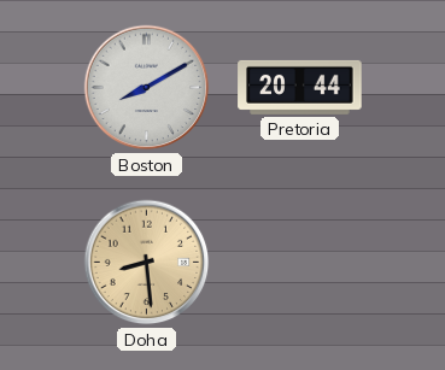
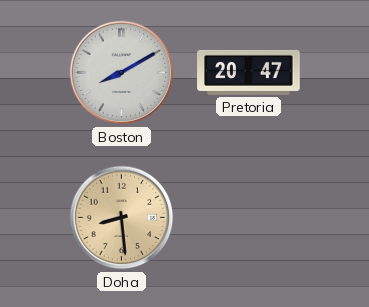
Pretoria: 20:44 -> 20:47
